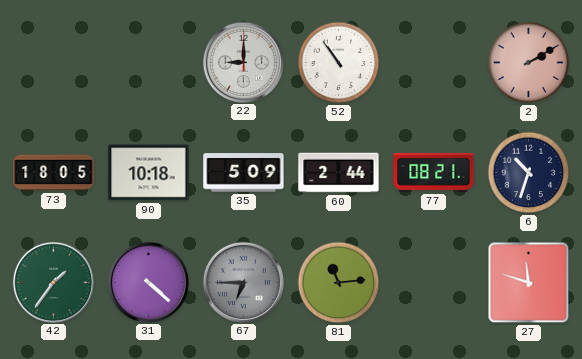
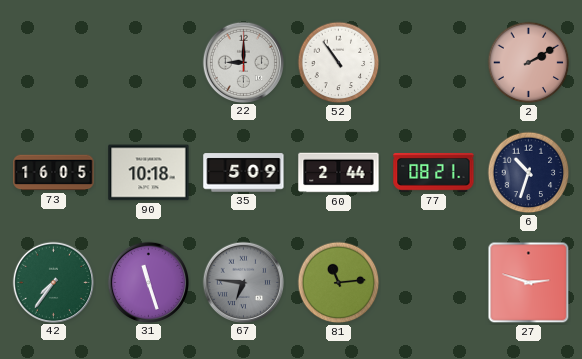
73: 18:05 -> 16:05
42: 1:36 -> 7:36
31: 4:22 -> 11:27
67: 6:45 -> 6:46
27: 11:48 -> 2:48
